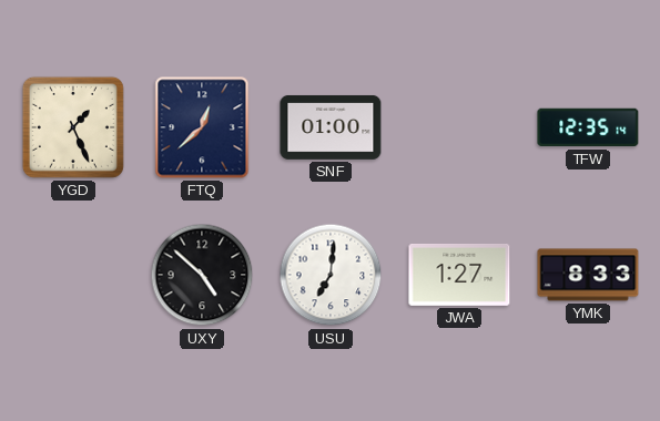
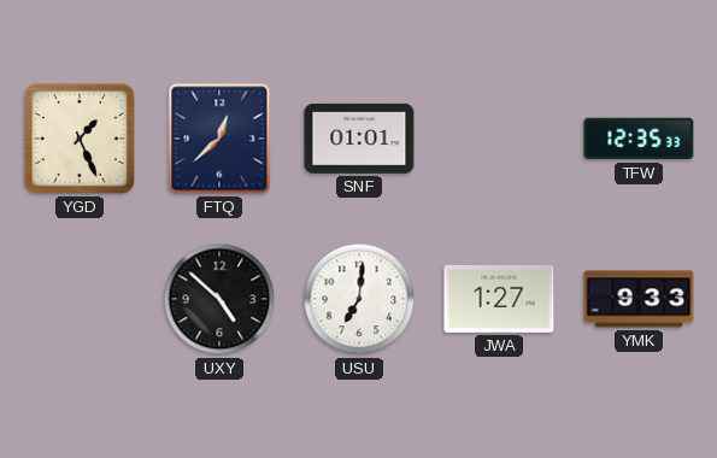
SNF: 01:00 -> 01:01
TFW: 12:35:14 -> 12:35:33
YMK: 8:33 -> 9:33
